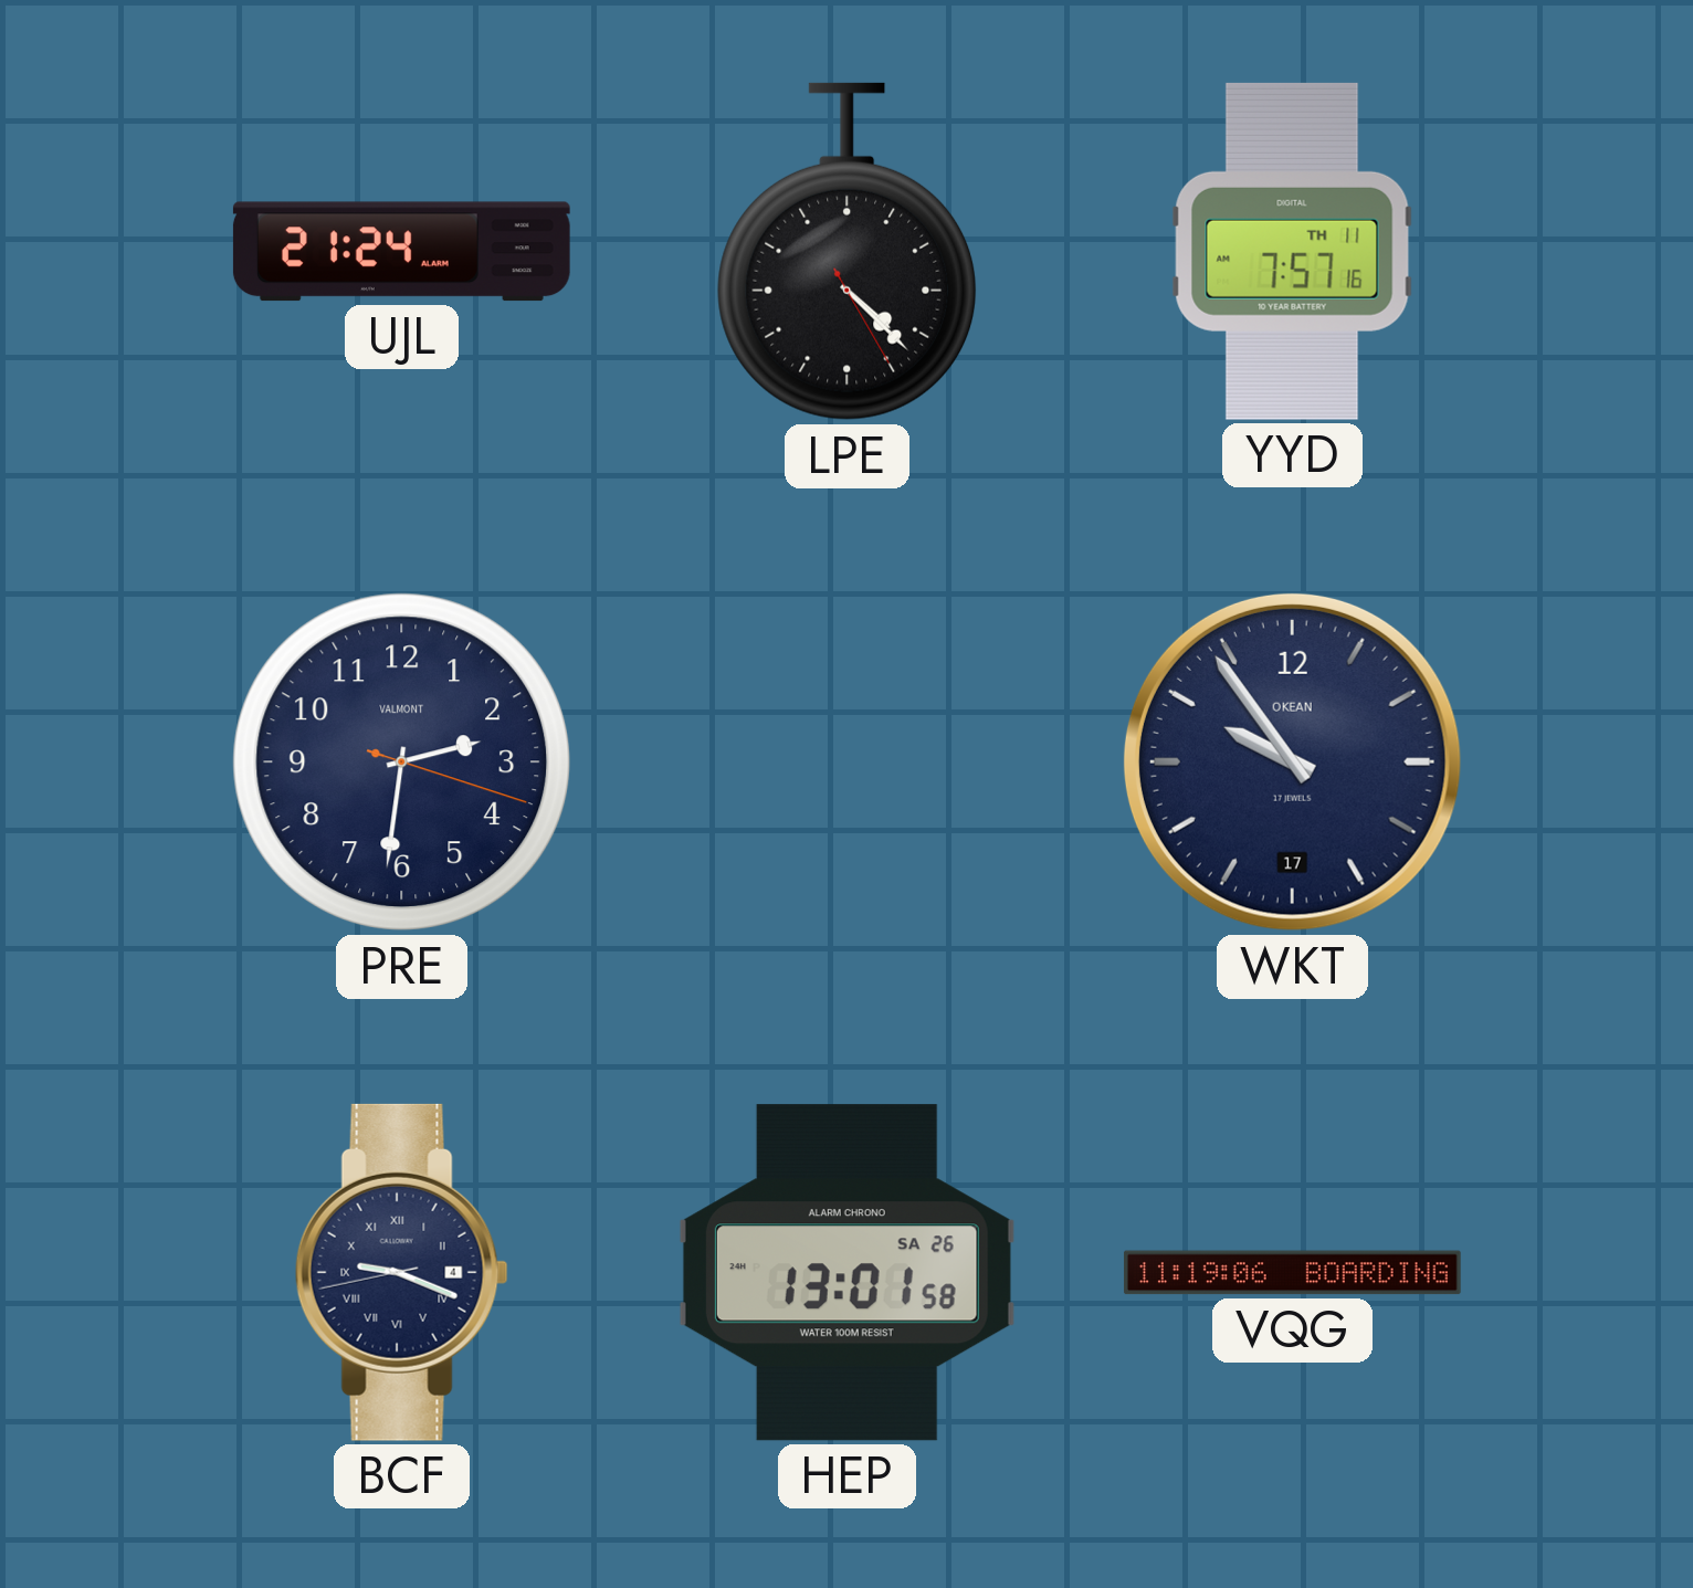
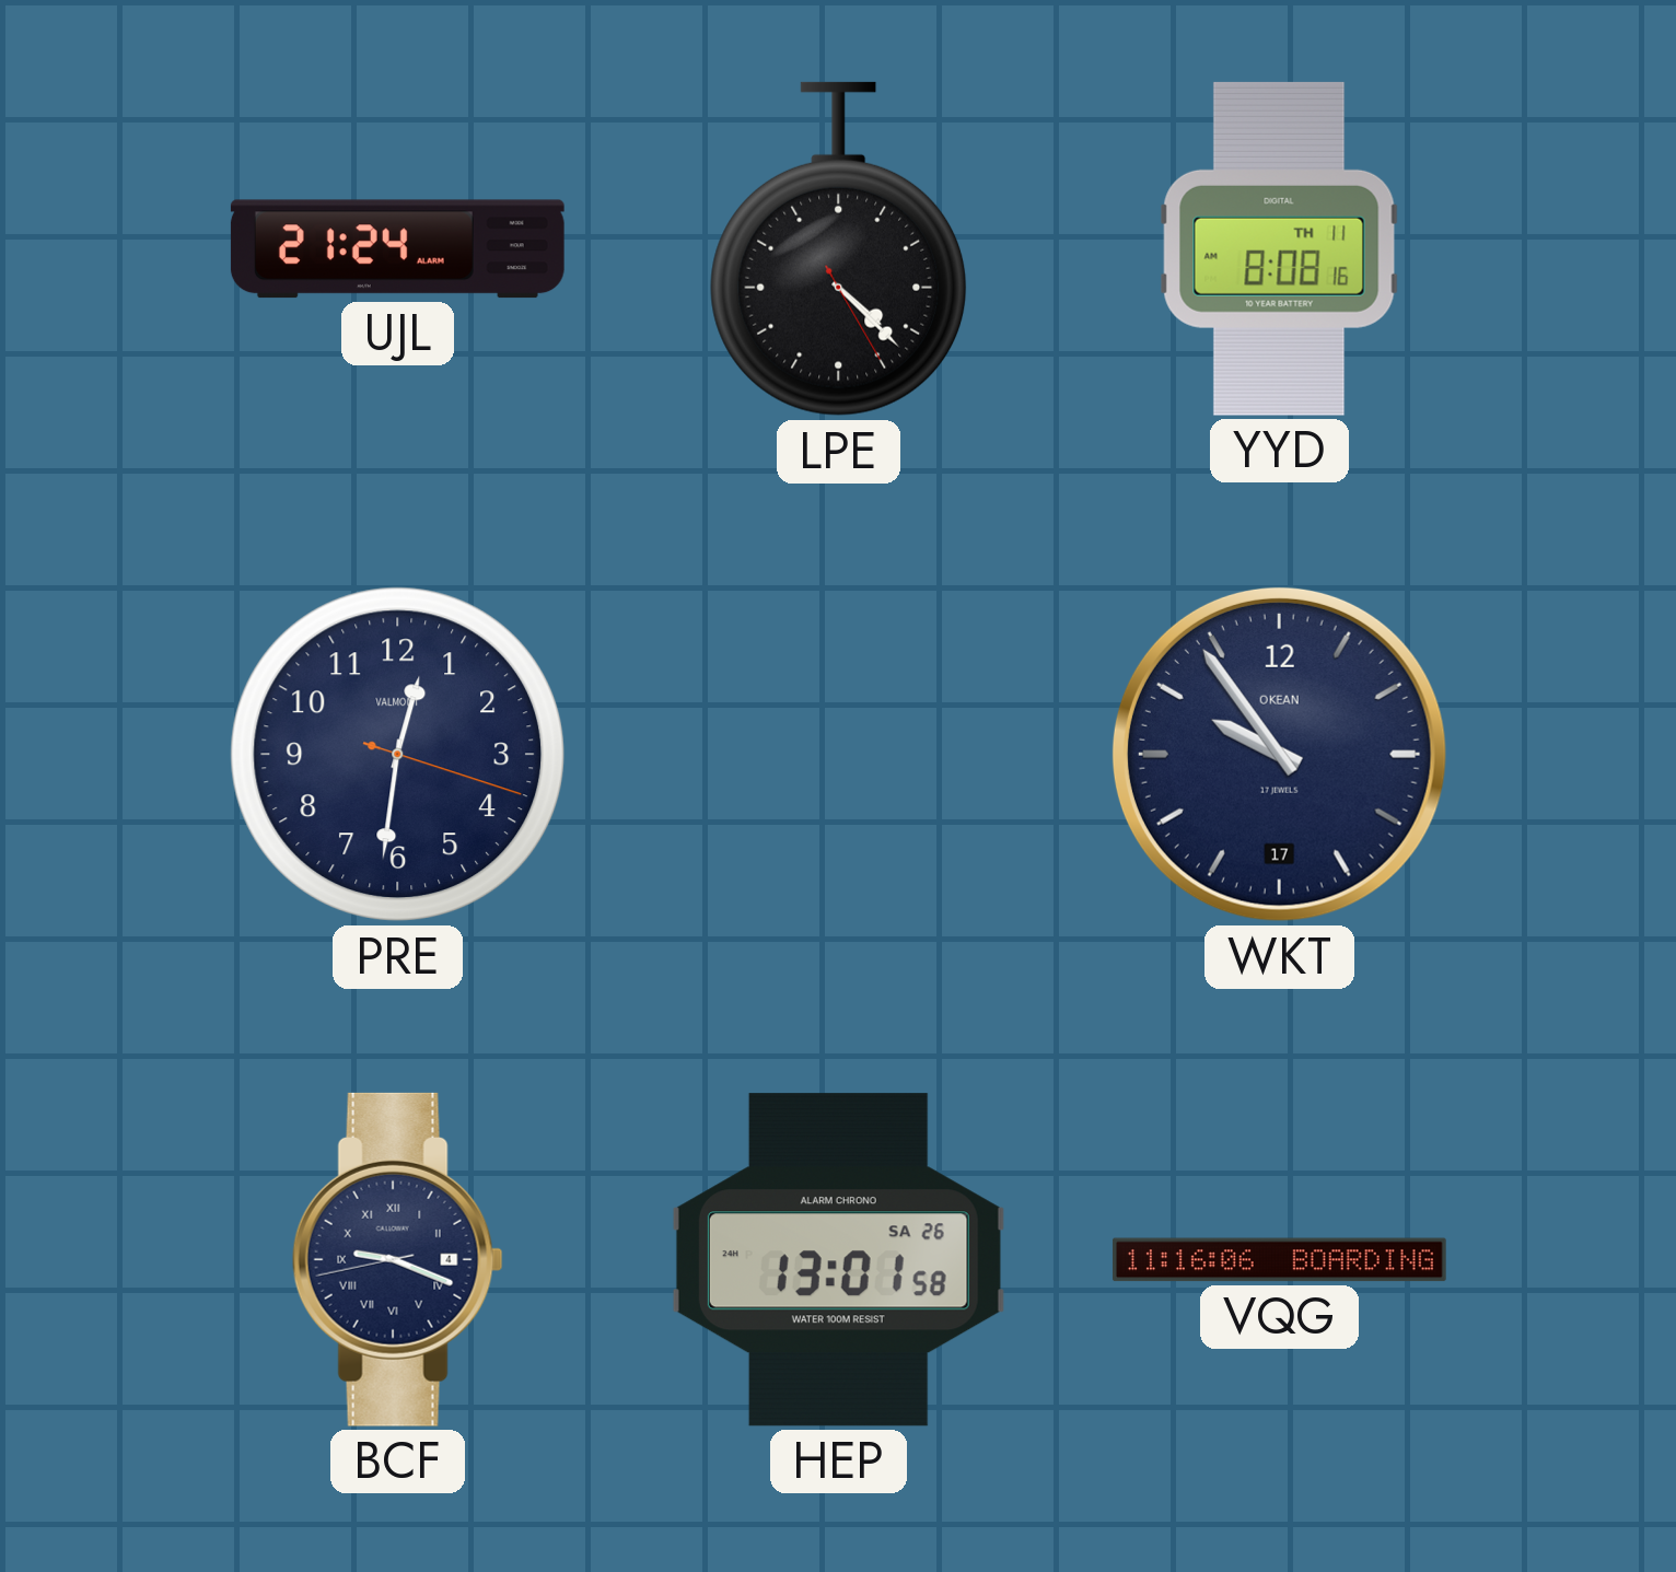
YYD: 7:57 -> 8:08
PRE: 2:31 -> 12:31
VQG: 11:19 -> 11:16
